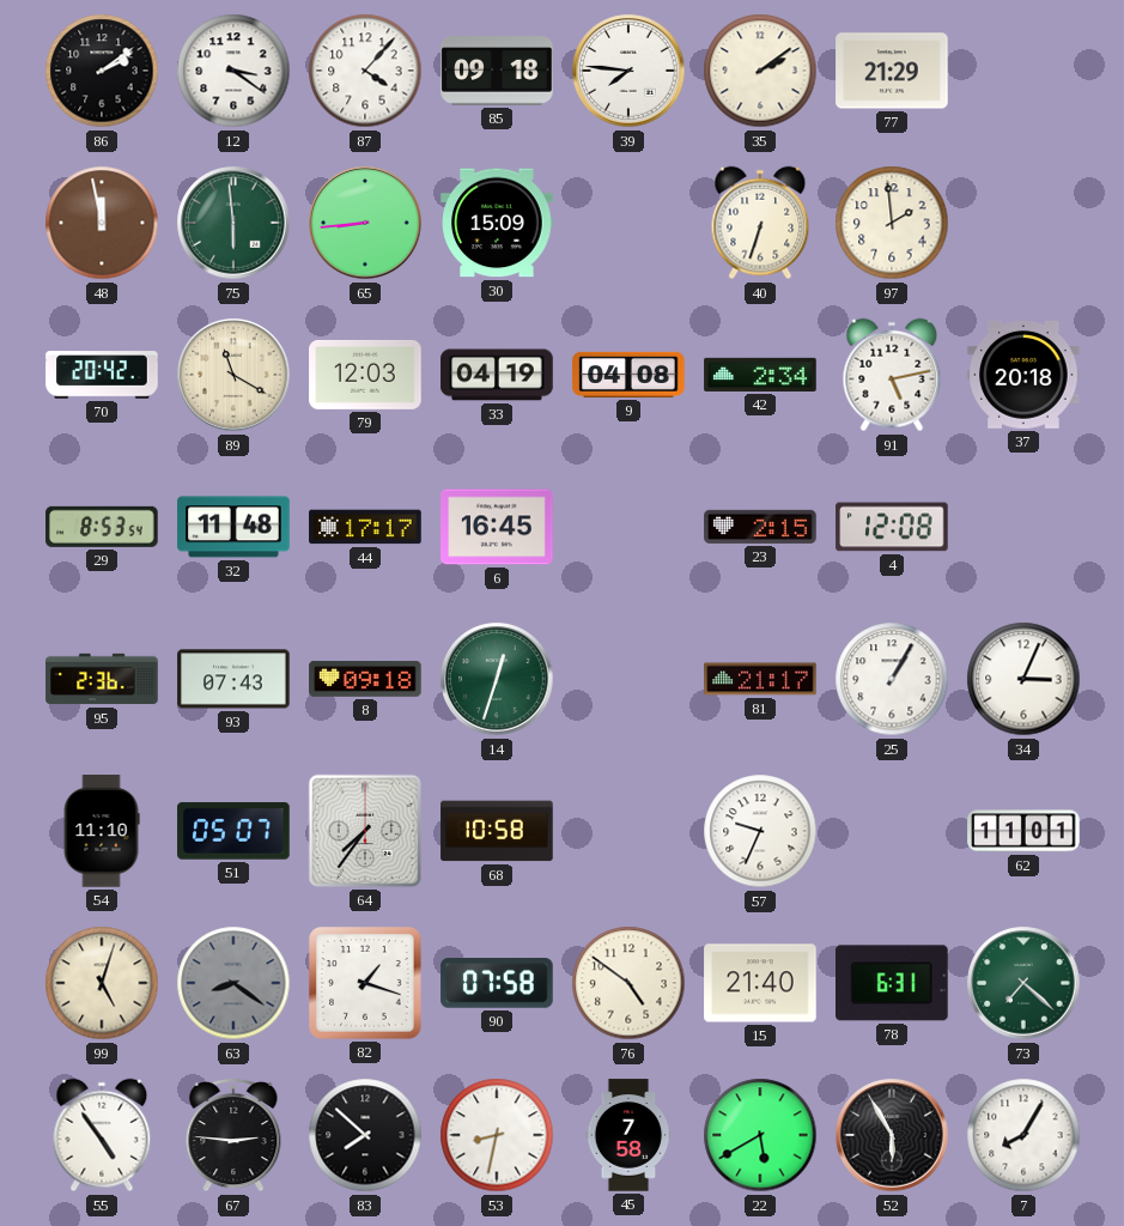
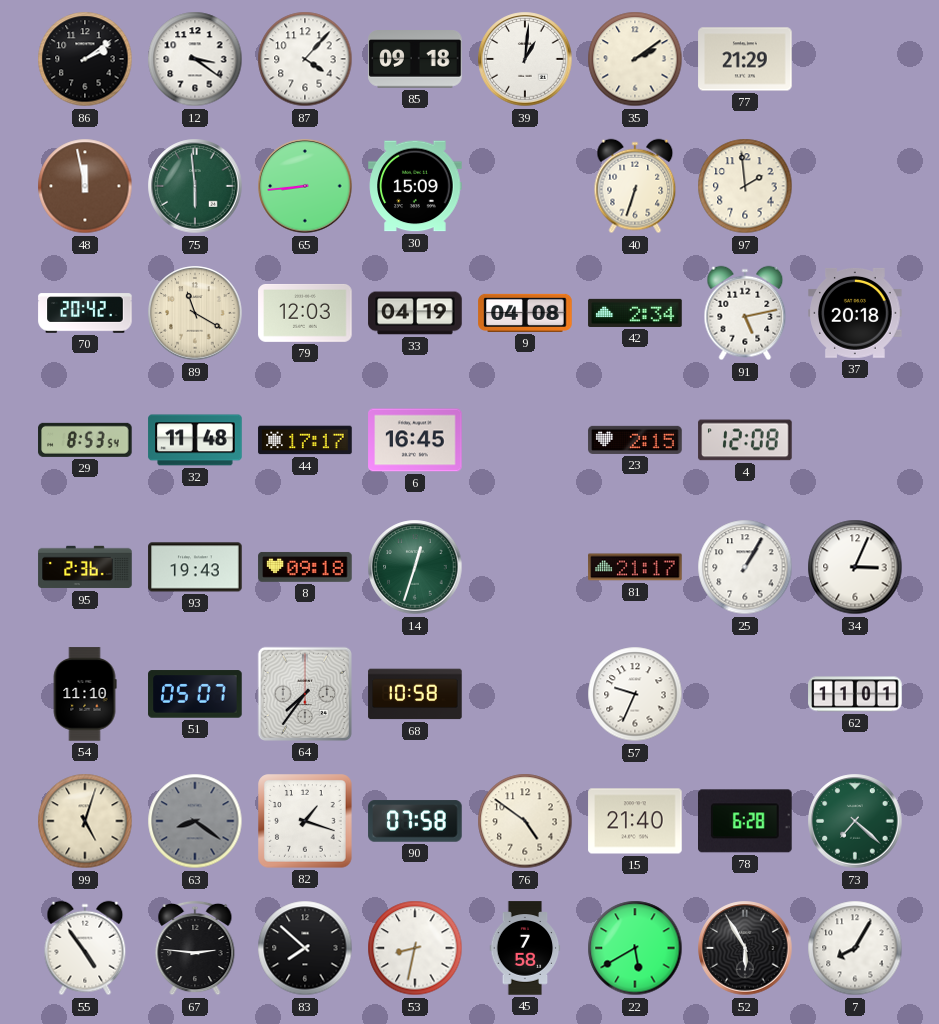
39: 7:46 -> 1:01
93: 07:43 -> 19:43
78: 6:31 -> 6:28
